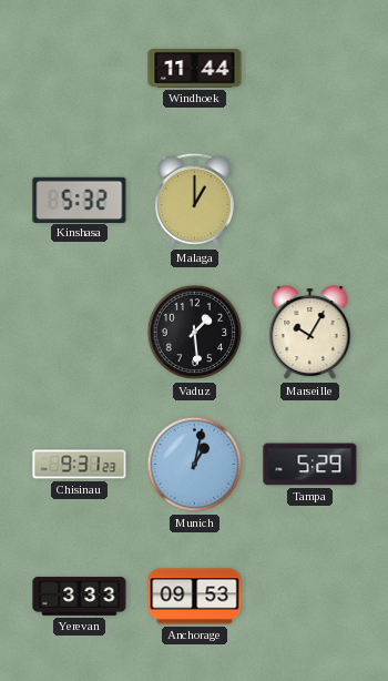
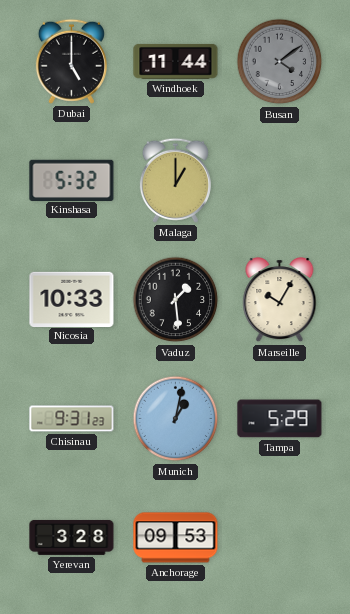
Dubai: none -> 5:00
Busan: none -> 4:09
Nicosia: none -> 10:33
Yerevan: 3:33 -> 3:28
